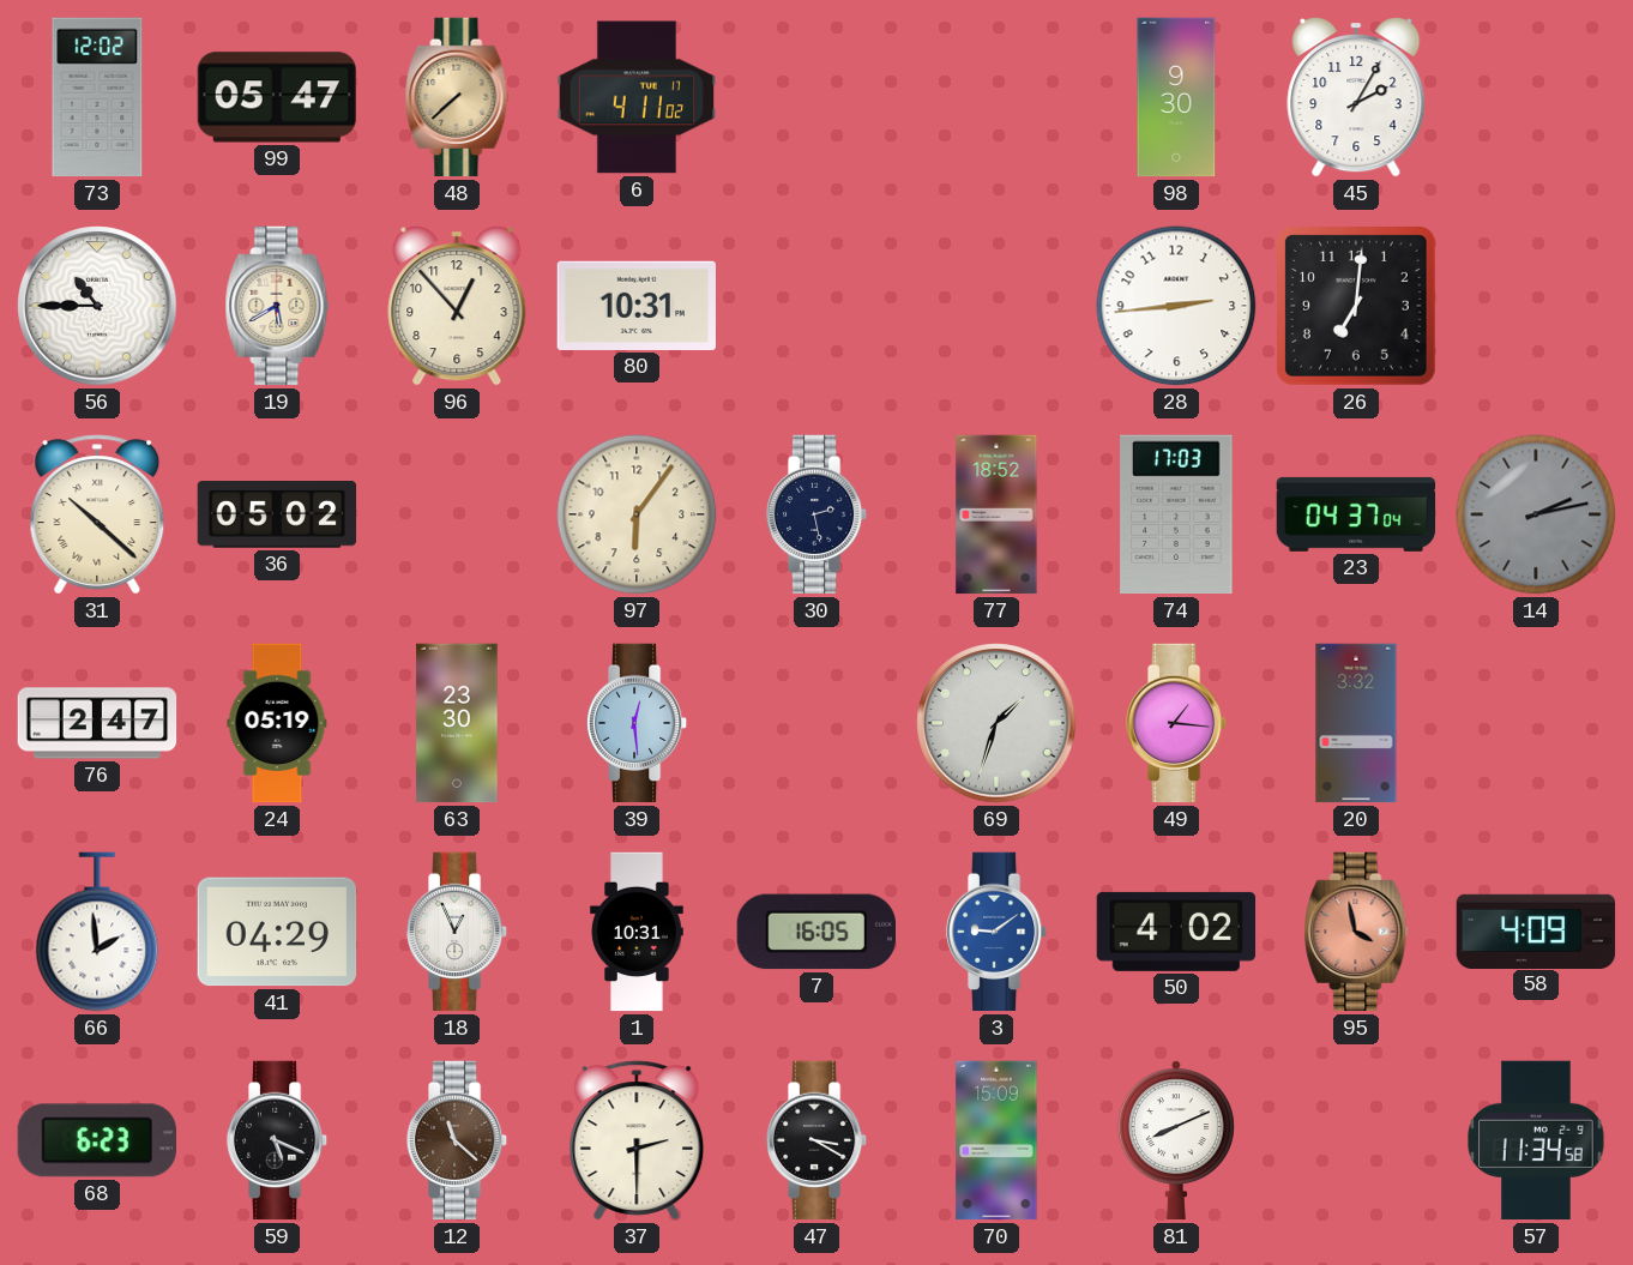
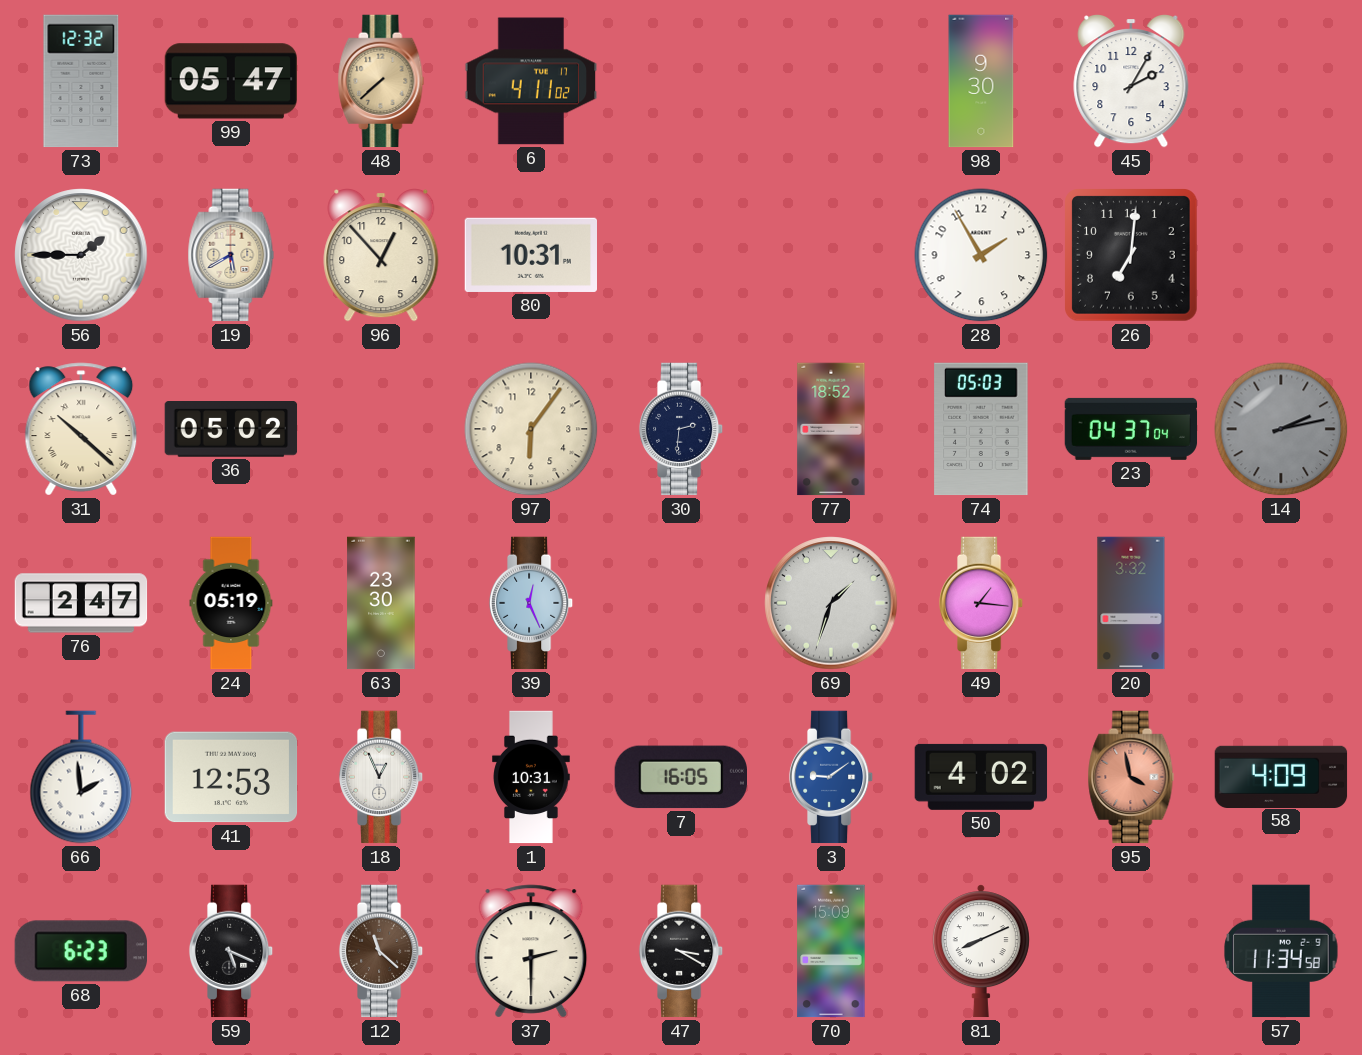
73: 12:02 -> 12:32
56: 10:45 -> 1:45
28: 2:44 -> 1:55
30: 2:28 -> 2:31
74: 17:03 -> 05:03
39: 12:29 -> 12:26
41: 04:29 -> 12:53
